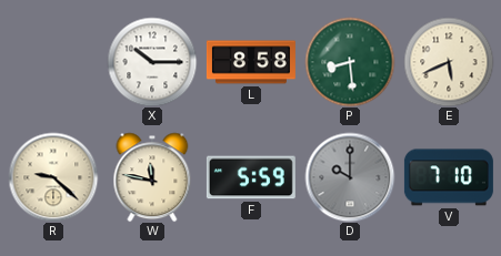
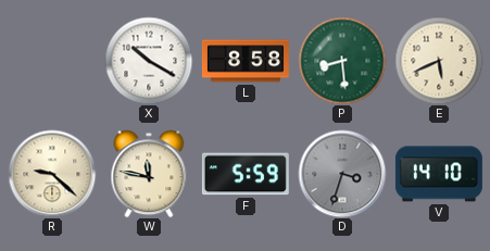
X: 10:15 -> 10:20
D: 10:00 -> 3:33
V: 7:10 -> 14:10
